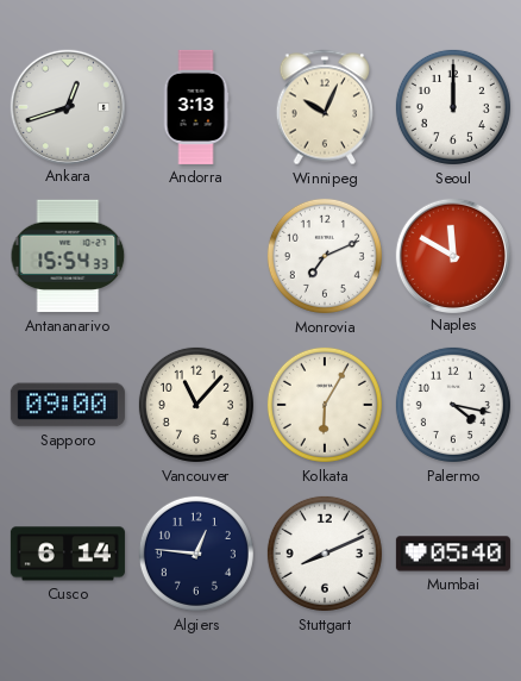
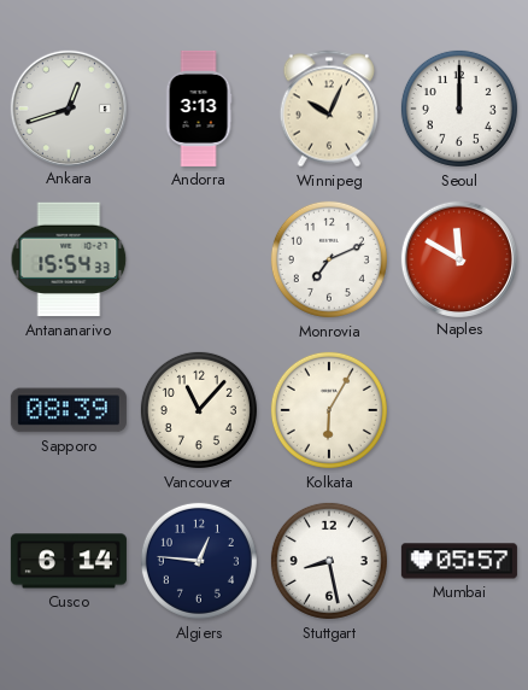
Sapporo: 09:00 -> 08:39
Palermo: 4:17 -> none
Stuttgart: 8:11 -> 8:28
Mumbai: 05:40 -> 05:57
